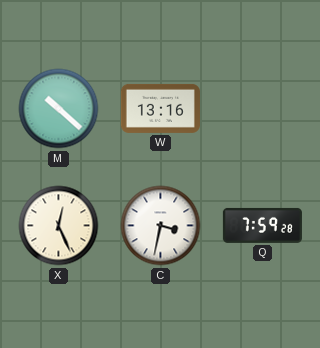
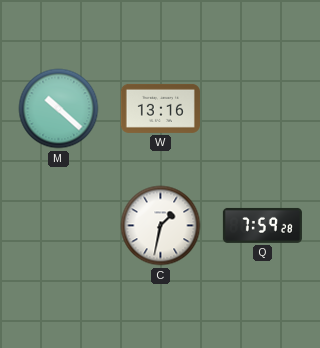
X: 12:26 -> none
C: 3:32 -> 1:32
